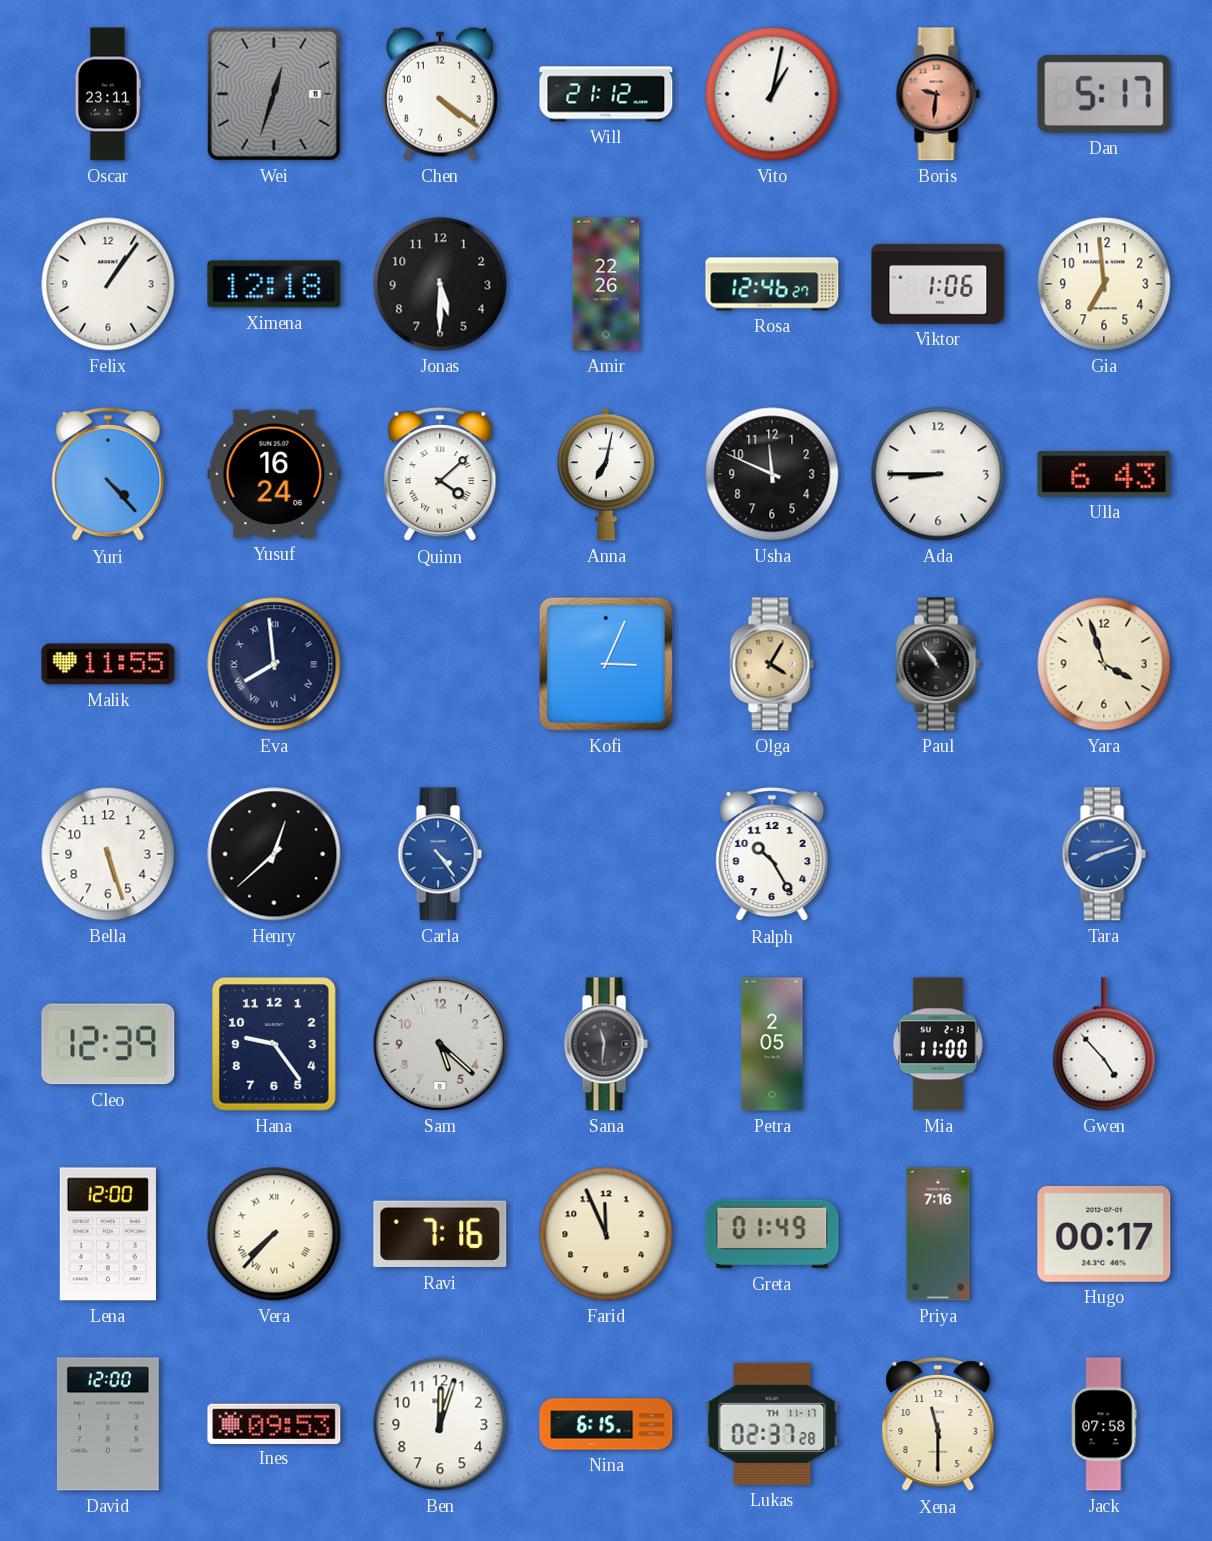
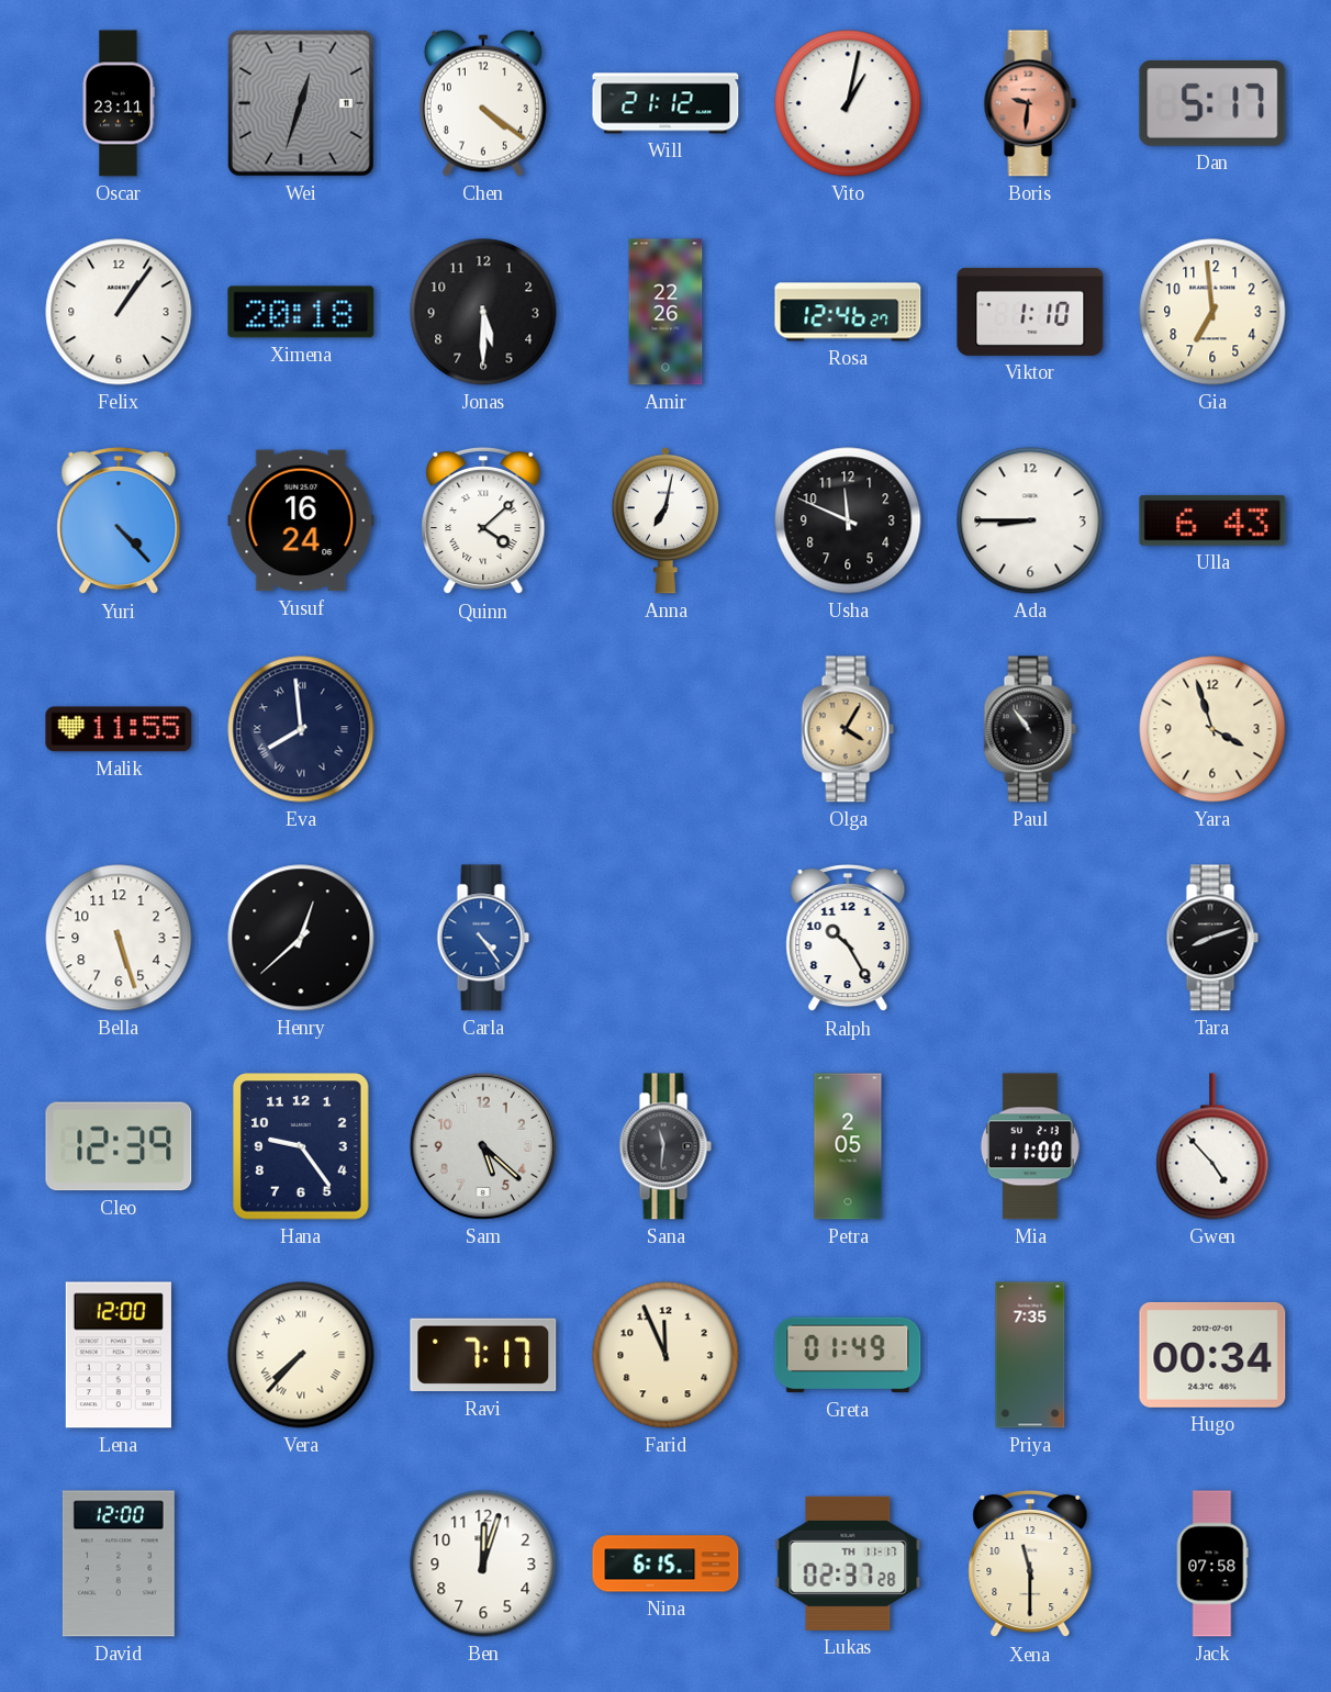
Ximena: 12:18 -> 20:18
Viktor: 1:06 -> 1:10
Kofi: 3:04 -> none
Tara dial: blue -> black
Ravi: 7:16 -> 7:17
Priya: 7:16 -> 7:35
Hugo: 00:17 -> 00:34
Ines: 09:53 -> none
